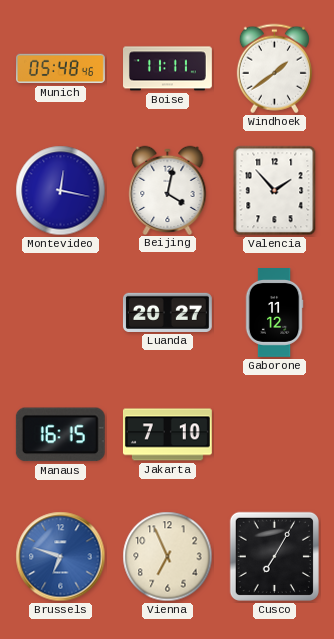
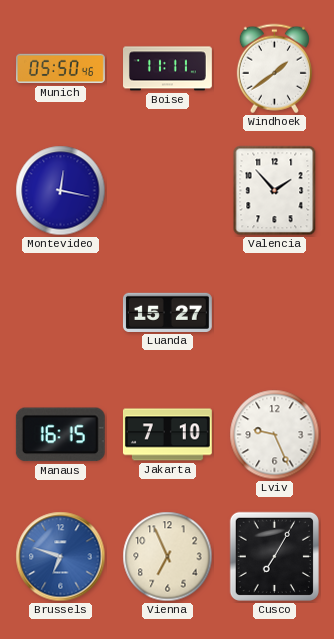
Munich: 05:48 -> 05:50
Beijing: 4:02 -> none
Luanda: 20:27 -> 15:27
Gaborone: 11:12 -> none
Lviv: none -> 9:26
